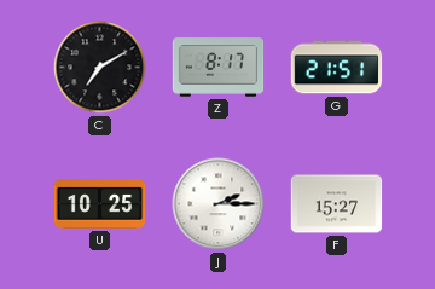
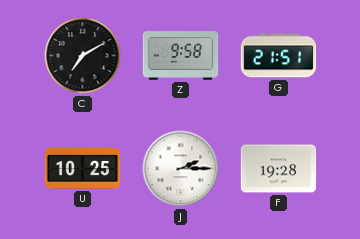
Z: 8:17 -> 9:58
F: 15:27 -> 19:28
